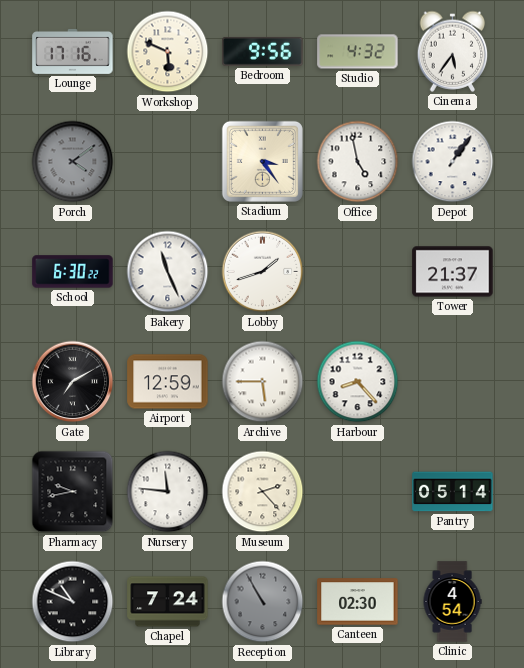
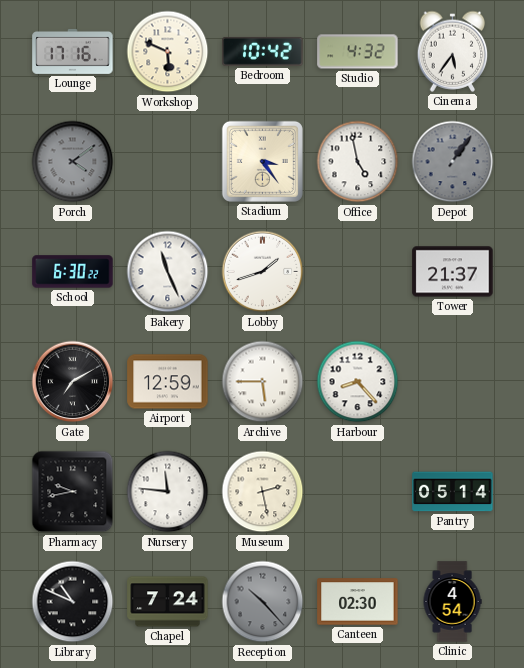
Bedroom: 9:56 -> 10:42
Depot dial: white -> grey
Museum: 2:23 -> 2:28
Reception: 10:55 -> 10:23
